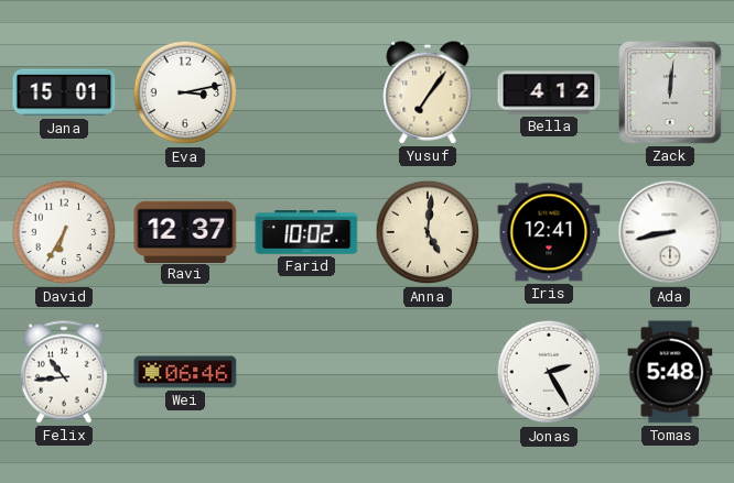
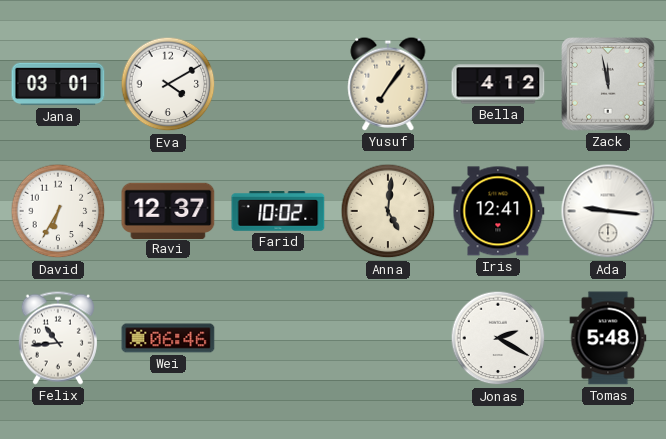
Jana: 15:01 -> 03:01
Eva: 3:13 -> 4:10
Zack: 12:01 -> 11:58
Ada: 8:43 -> 9:16
Jonas: 2:25 -> 2:20
